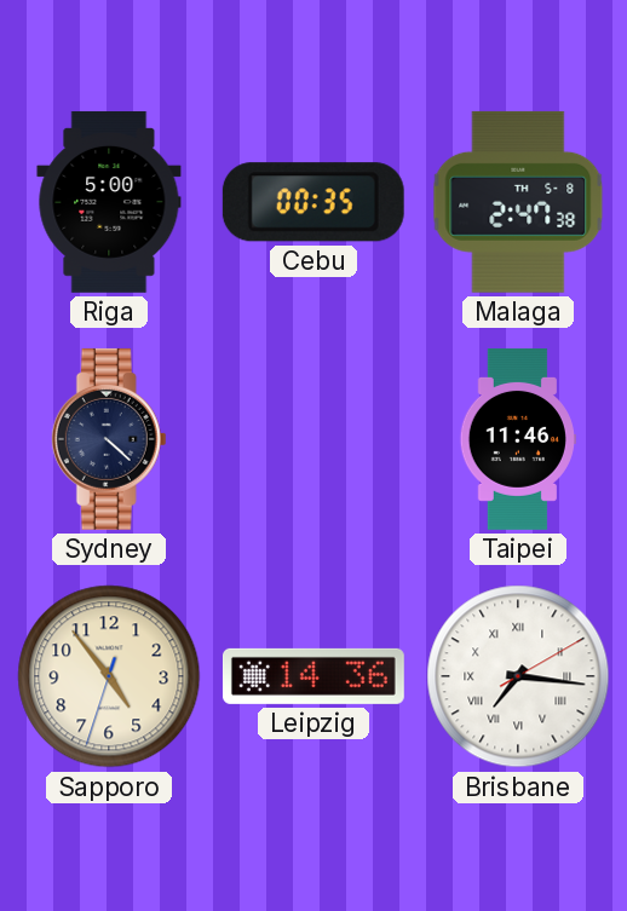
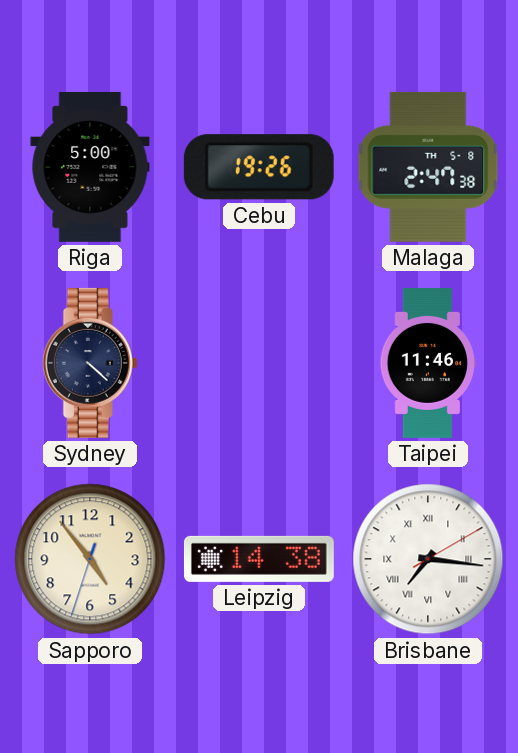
Cebu: 00:35 -> 19:26
Leipzig: 14:36 -> 14:38
